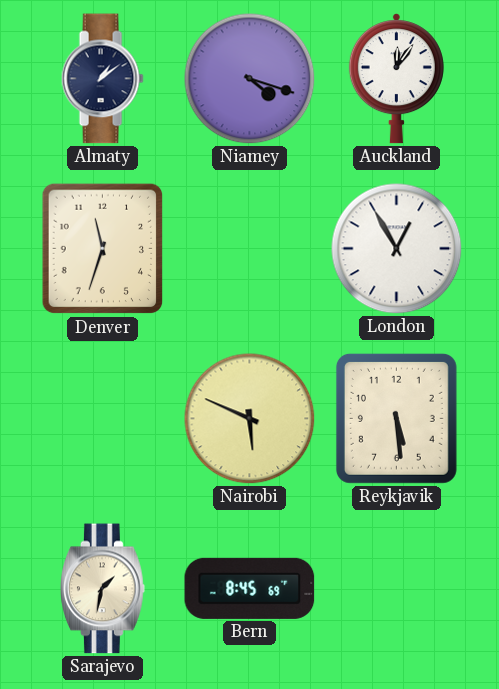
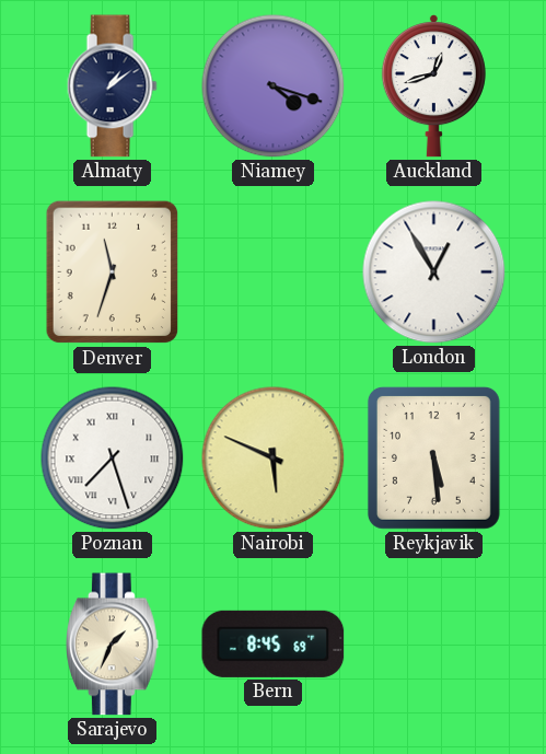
Auckland: 12:06 -> 12:42
Poznan: none -> 7:27
Sarajevo: 1:32 -> 1:34
